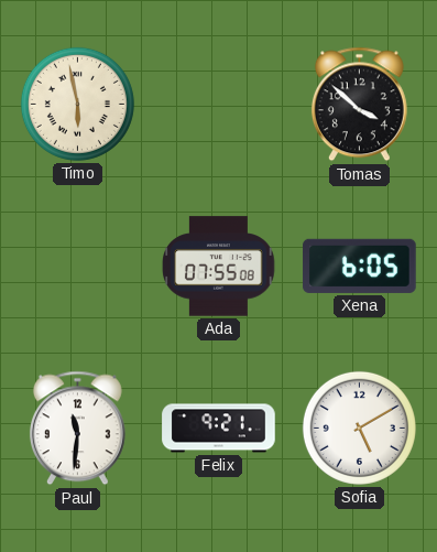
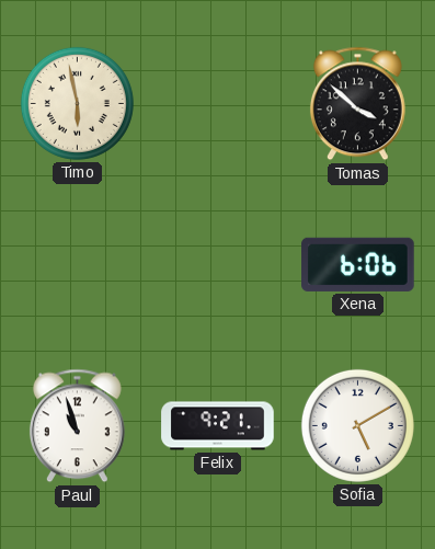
Ada: 07:55 -> none
Xena: 6:05 -> 6:06
Paul: 11:31 -> 10:57
